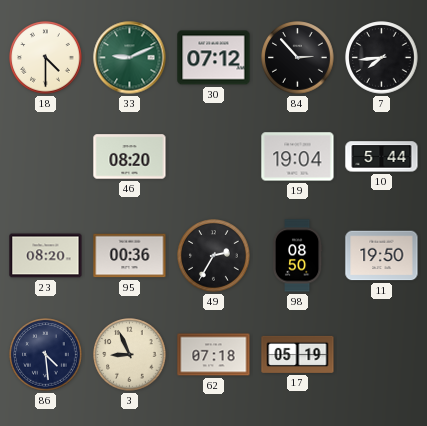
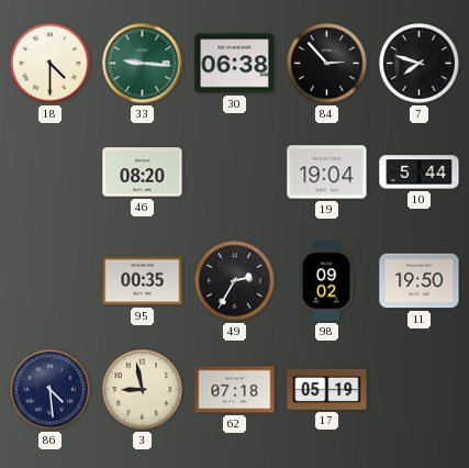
33: 9:11 -> 9:16
30: 07:12 -> 06:38
7: 7:44 -> 7:48
23: 08:20 -> none
95: 00:36 -> 00:35
98: 08:50 -> 09:02
3: 8:56 -> 8:58
